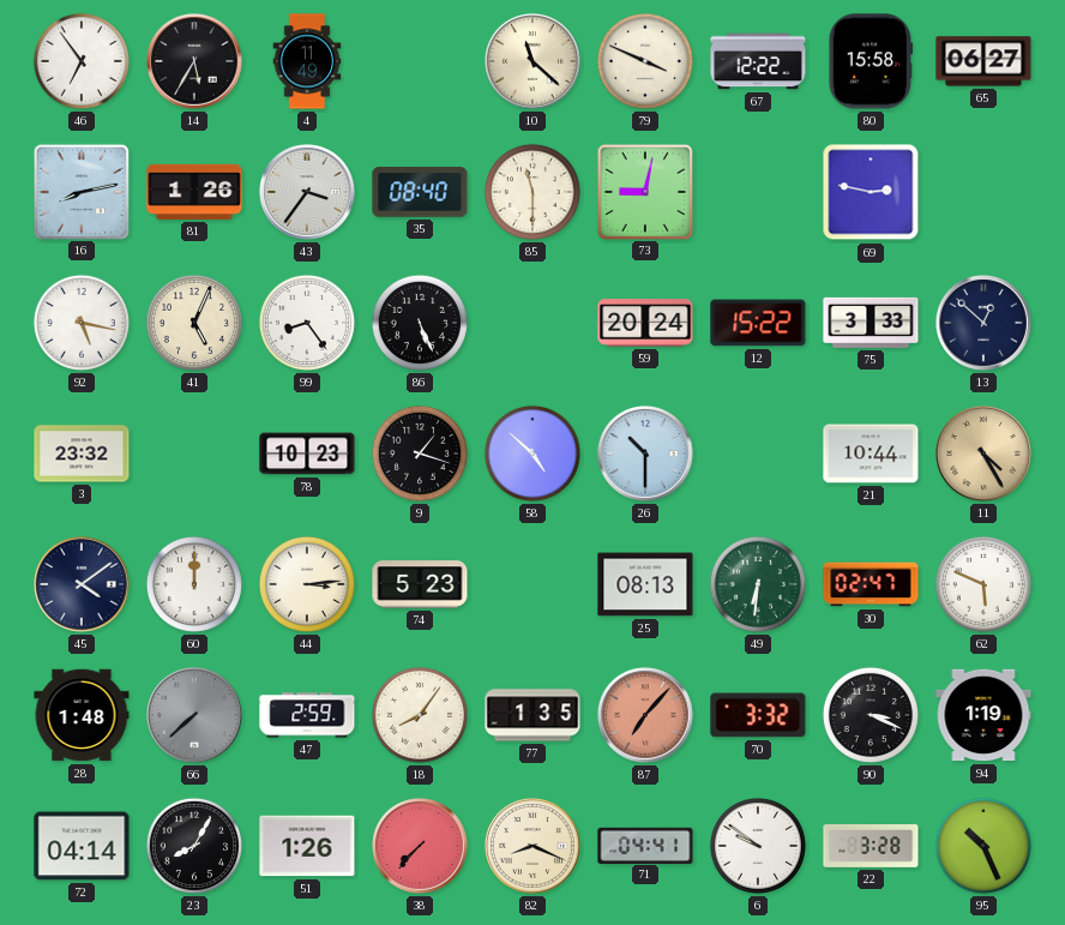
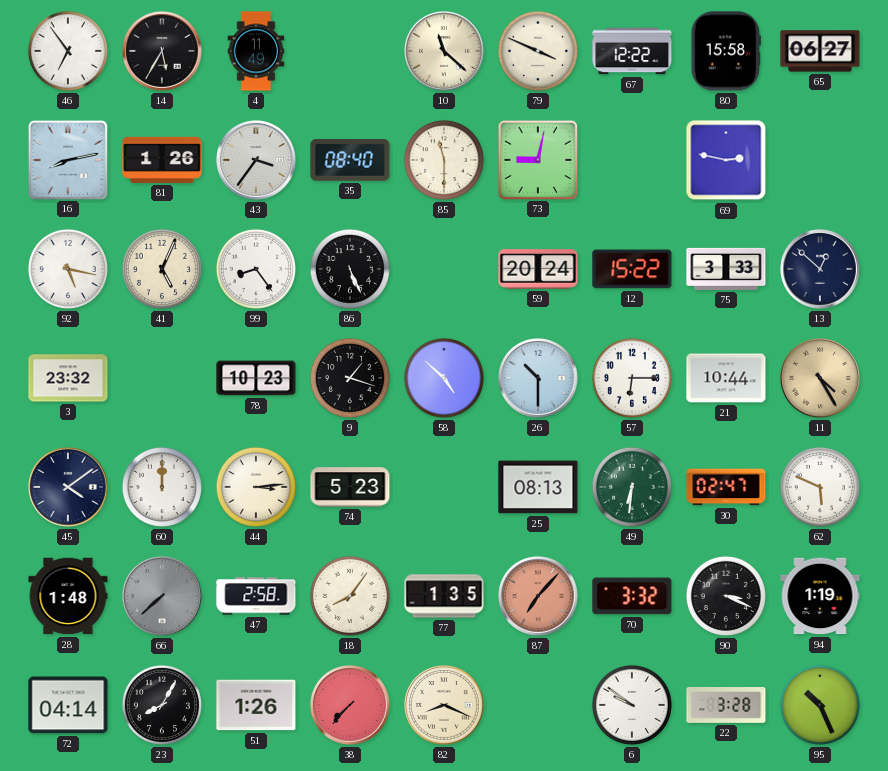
57: none -> 6:15
47: 2:59 -> 2:58
71: 04:41 -> none
